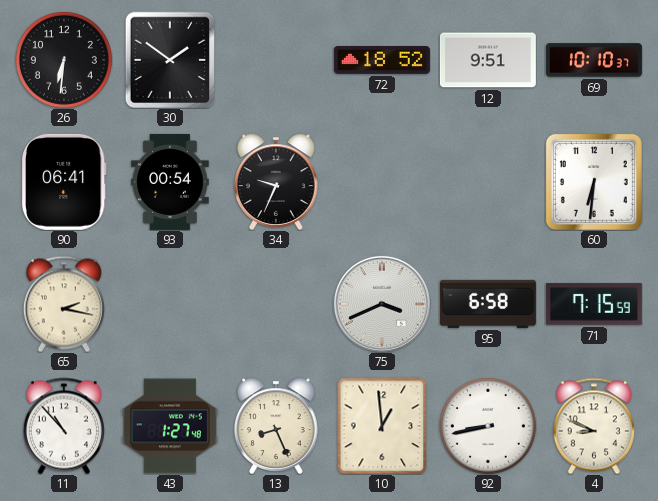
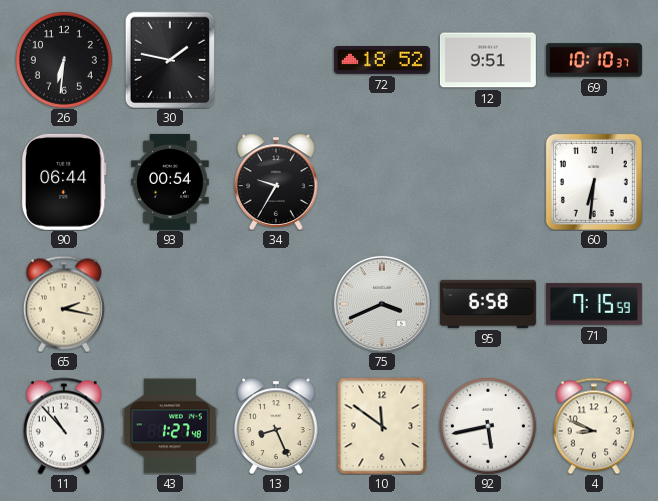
30: 1:51 -> 1:47
90: 06:41 -> 06:44
34: 9:34 -> 9:35
10: 12:59 -> 11:51
92: 8:43 -> 5:43
